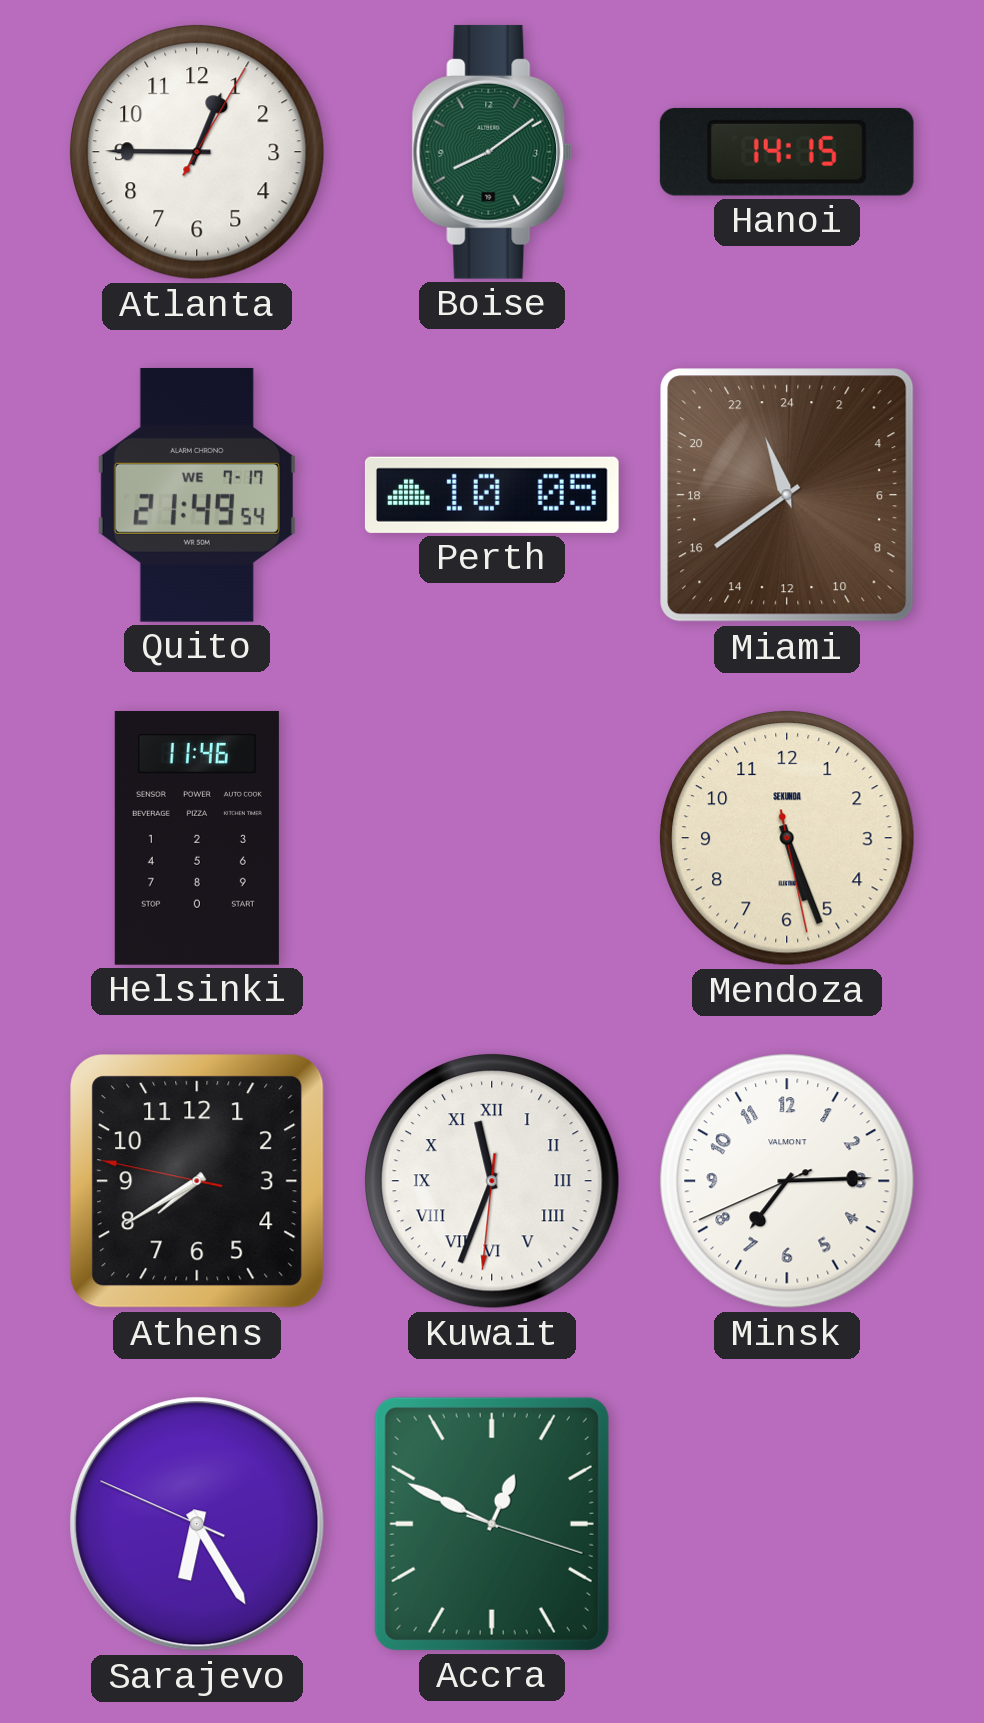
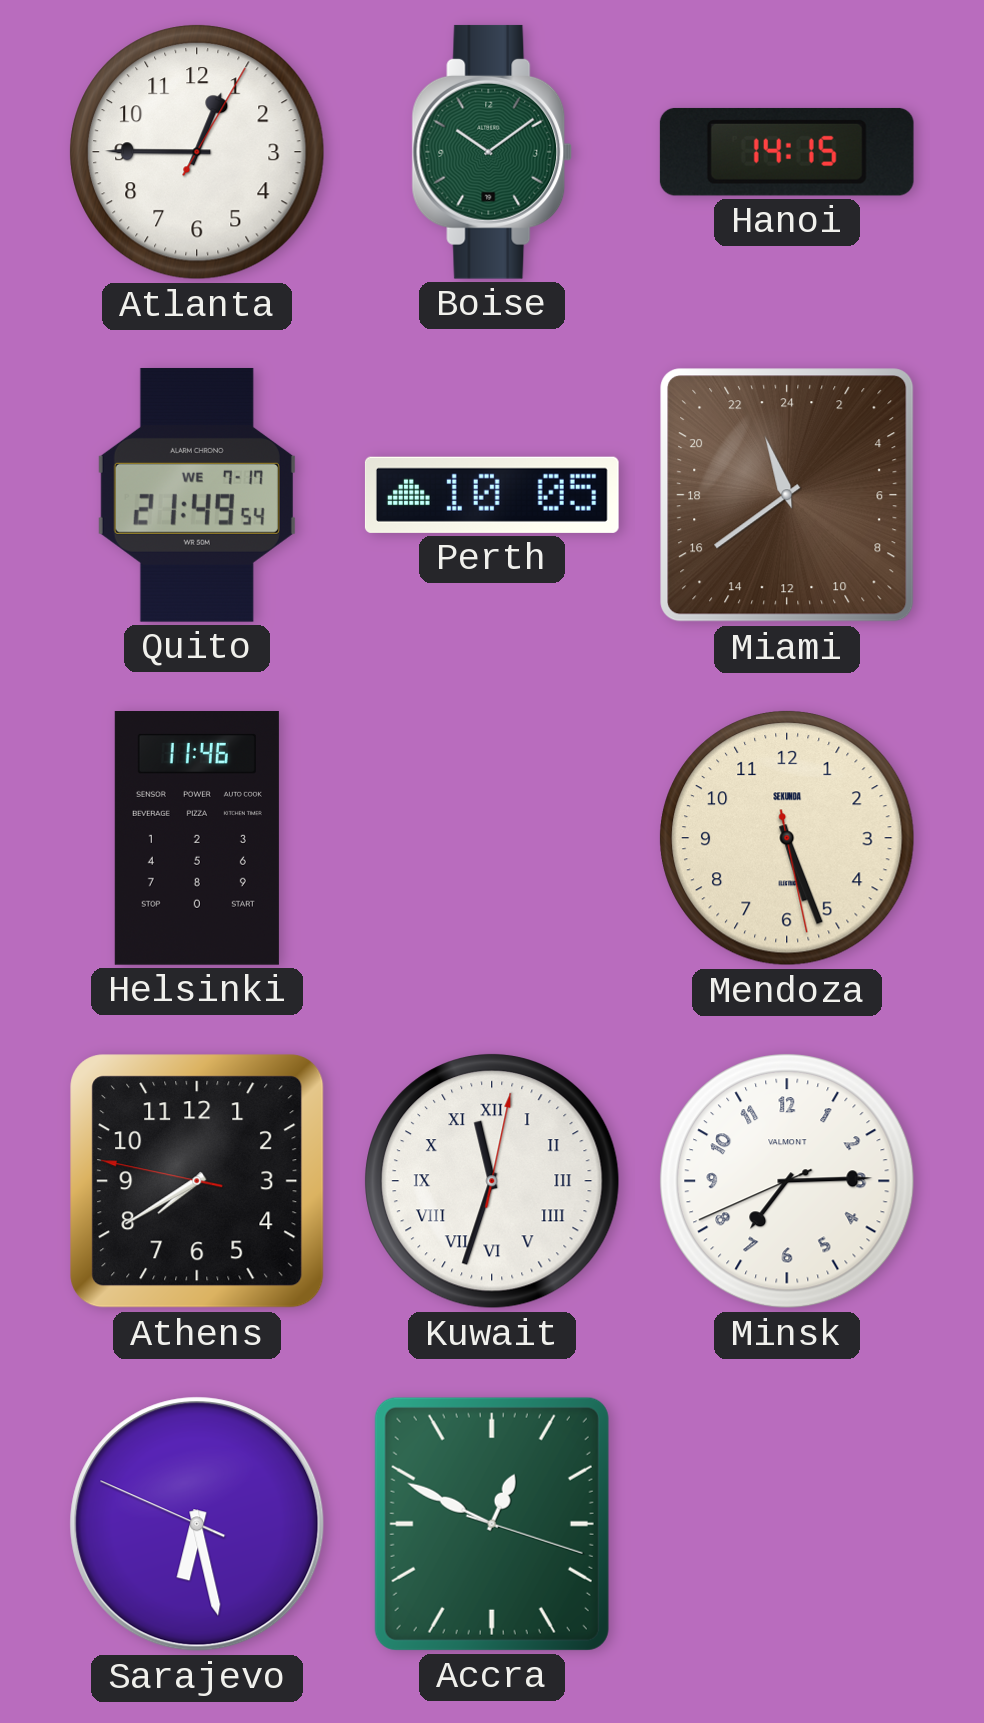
Boise: 8:09 -> 10:09
Kuwait: 11:33:31 -> 11:33:02
Sarajevo: 6:24 -> 6:27
